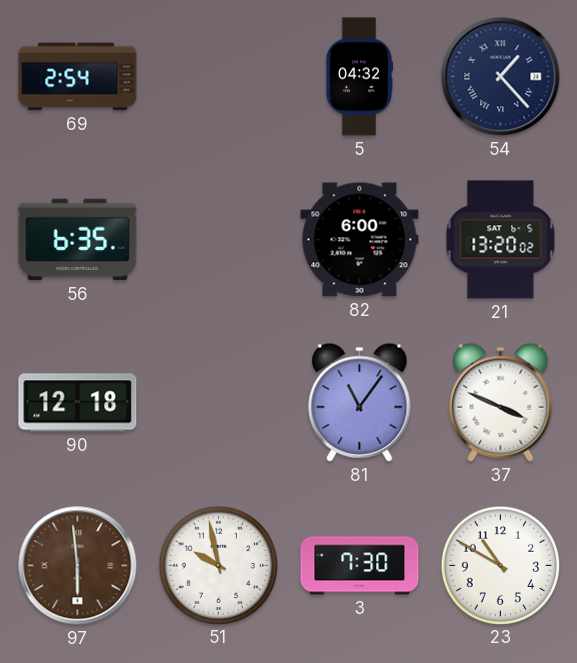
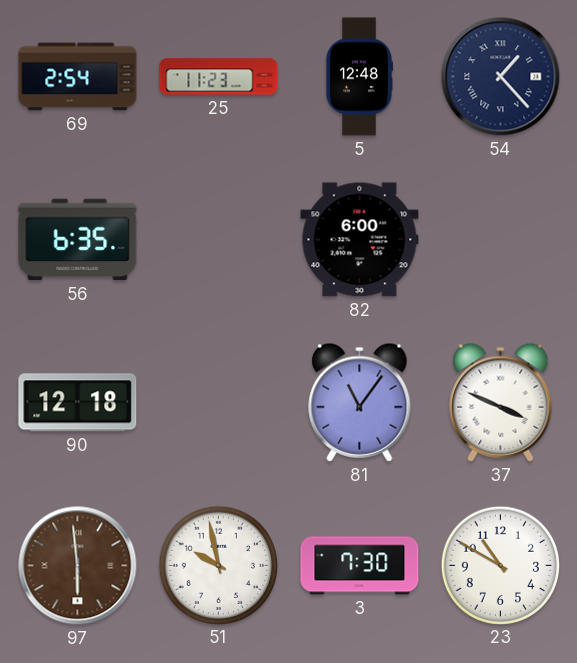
25: none -> 11:23
5: 04:32 -> 12:48
21: 13:20 -> none
